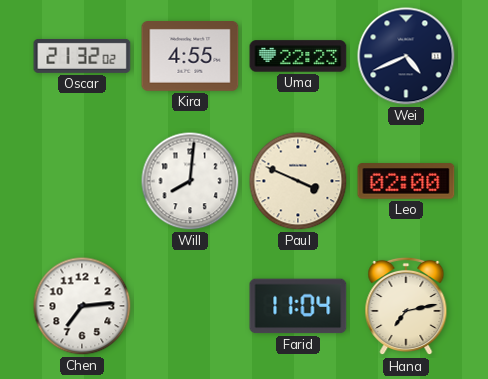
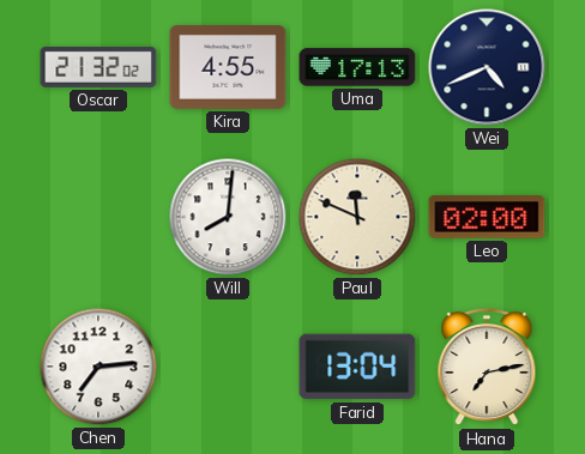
Uma: 22:23 -> 17:13
Paul: 3:49 -> 11:49
Farid: 11:04 -> 13:04
